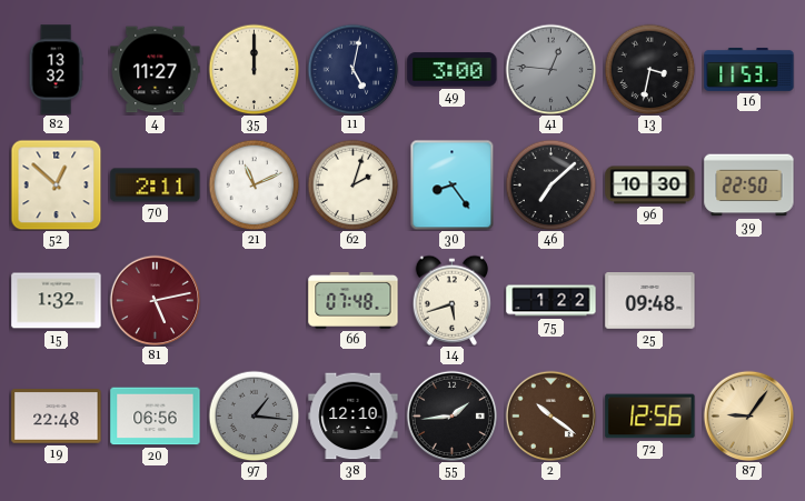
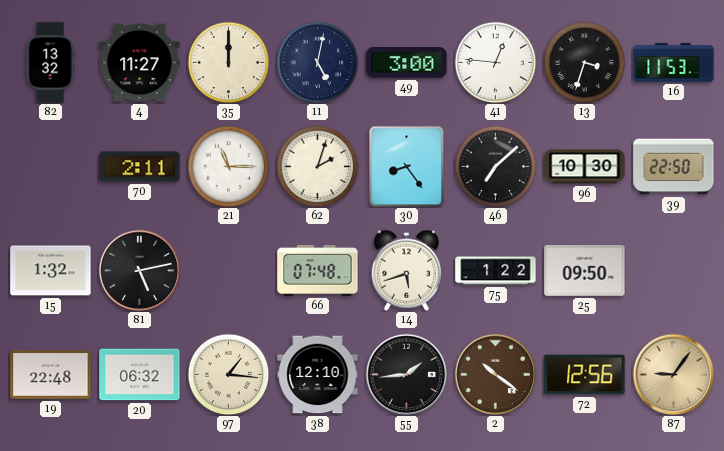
41 dial: grey -> white
13: 3:32 -> 3:33
52: 12:52 -> none
21: 11:11 -> 11:15
81 dial: burgundy -> black
25: 09:48 -> 09:50
20: 06:56 -> 06:32
97 dial: grey -> cream
